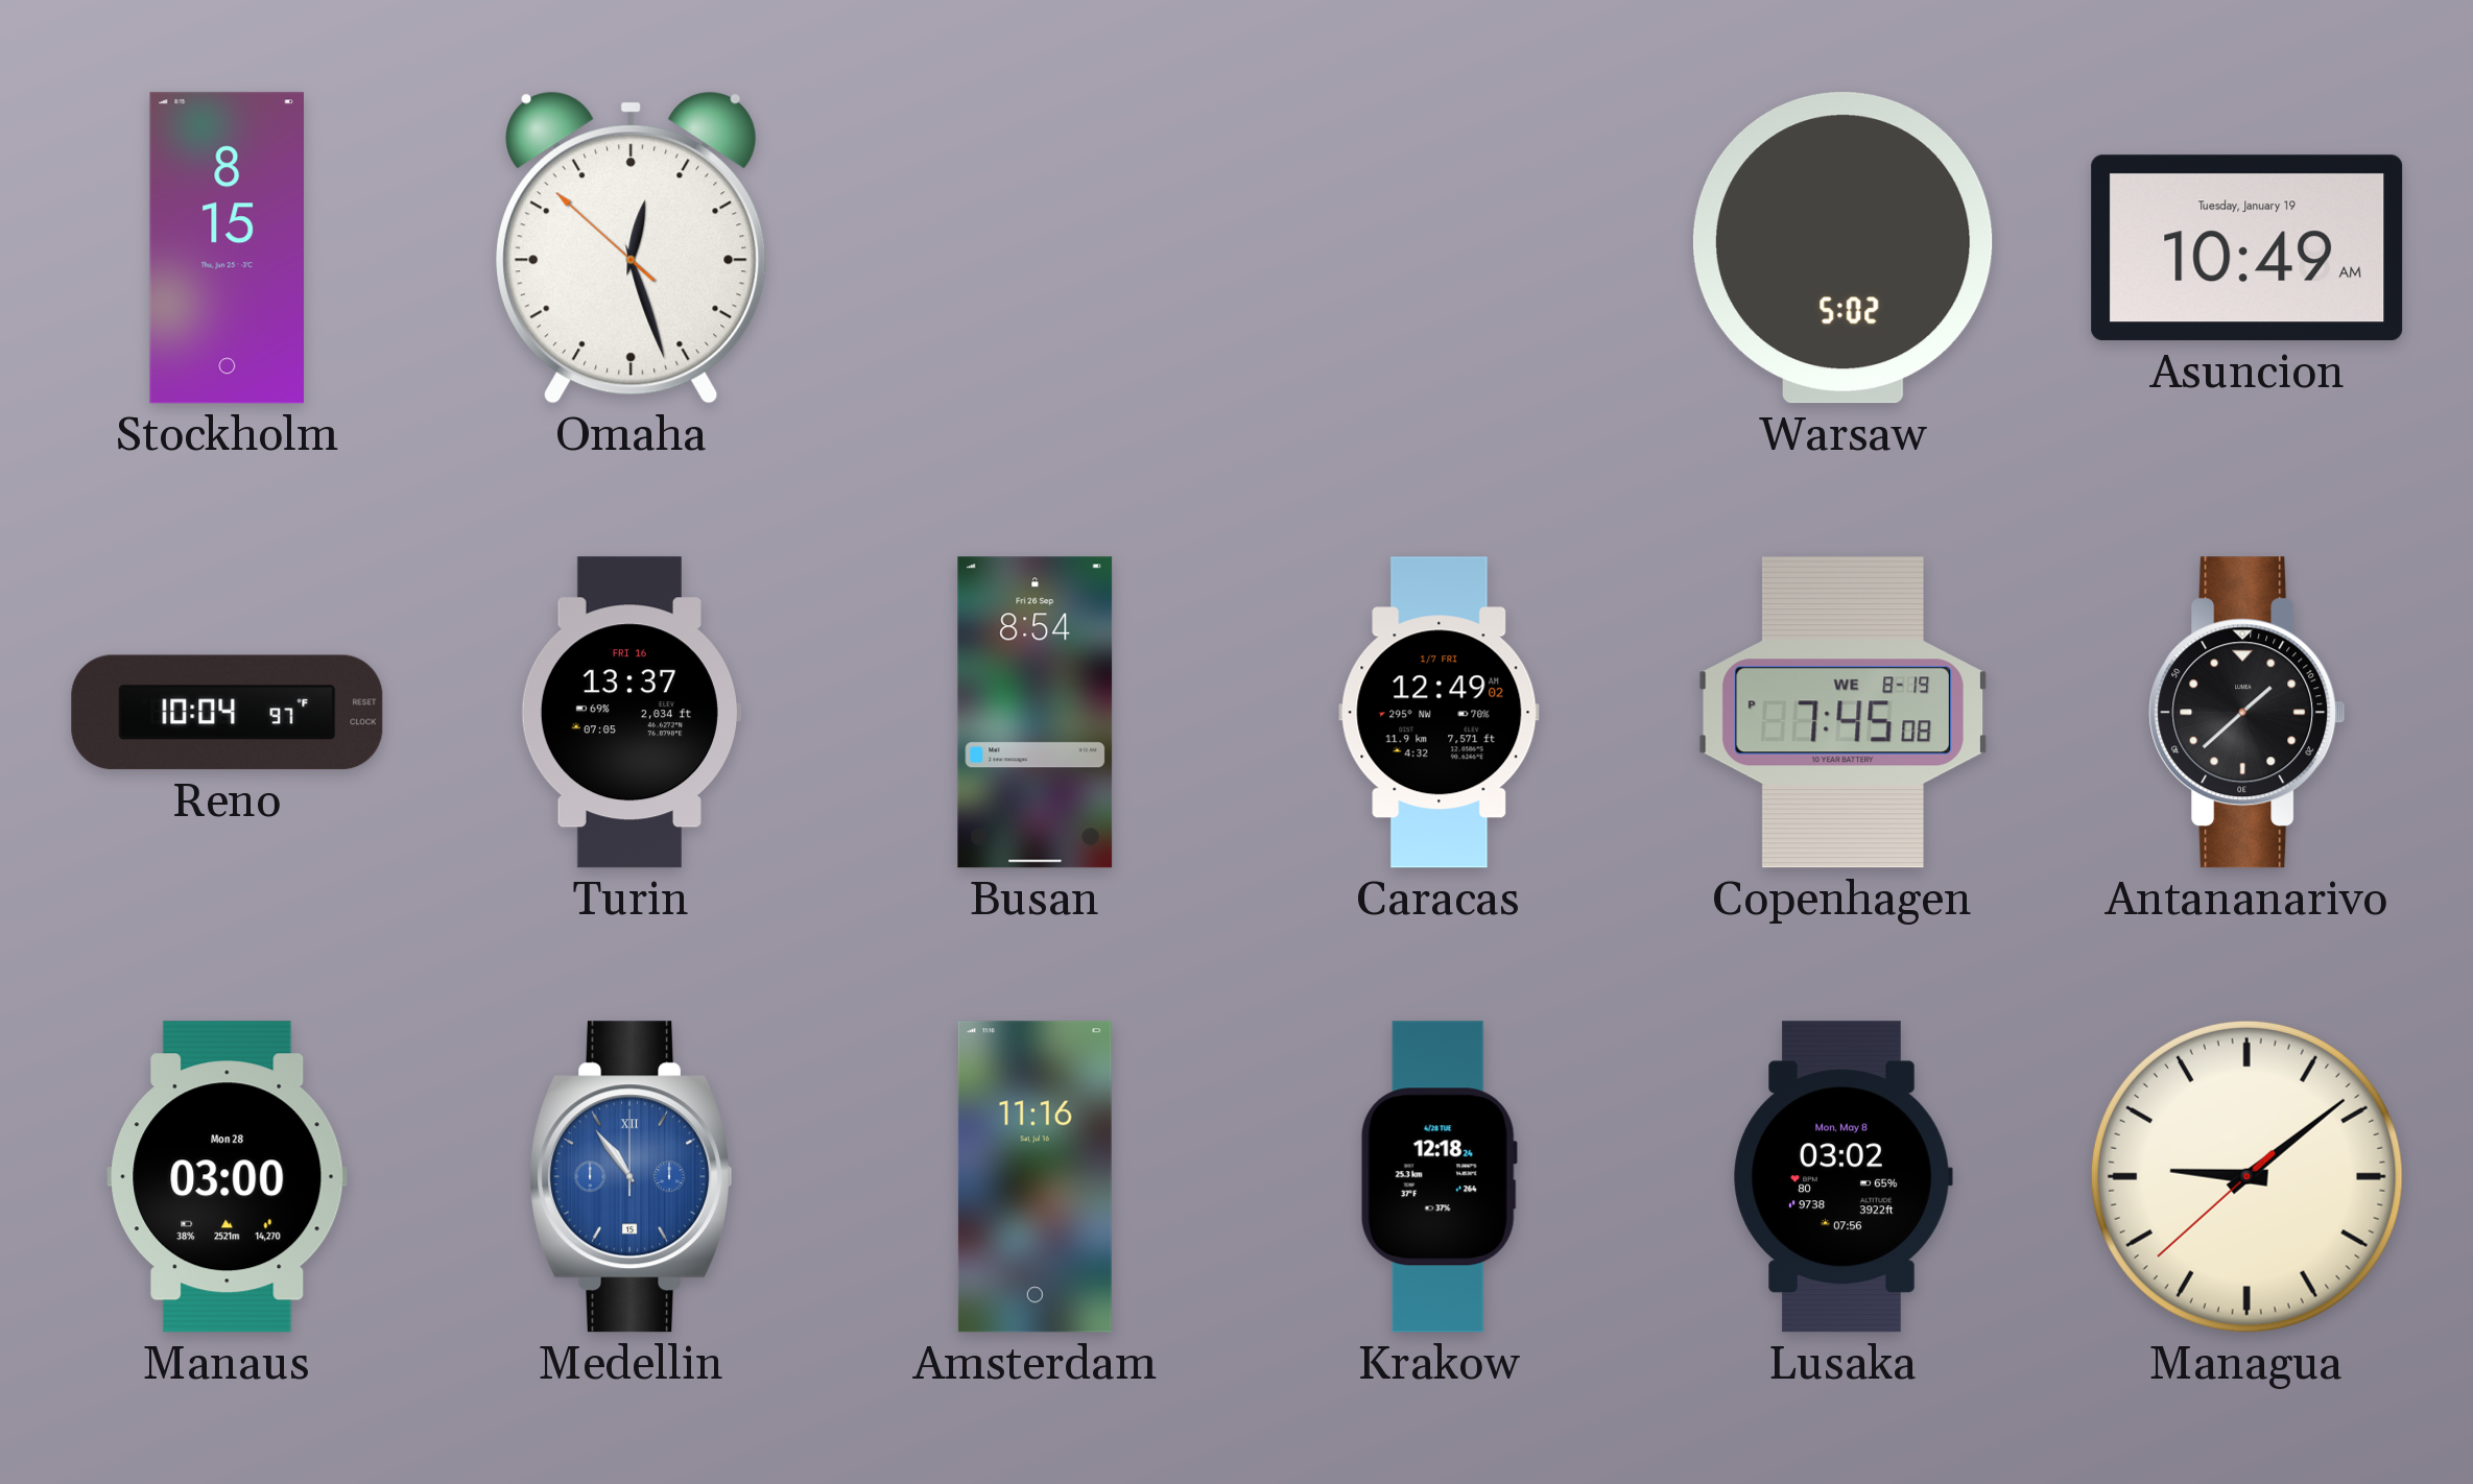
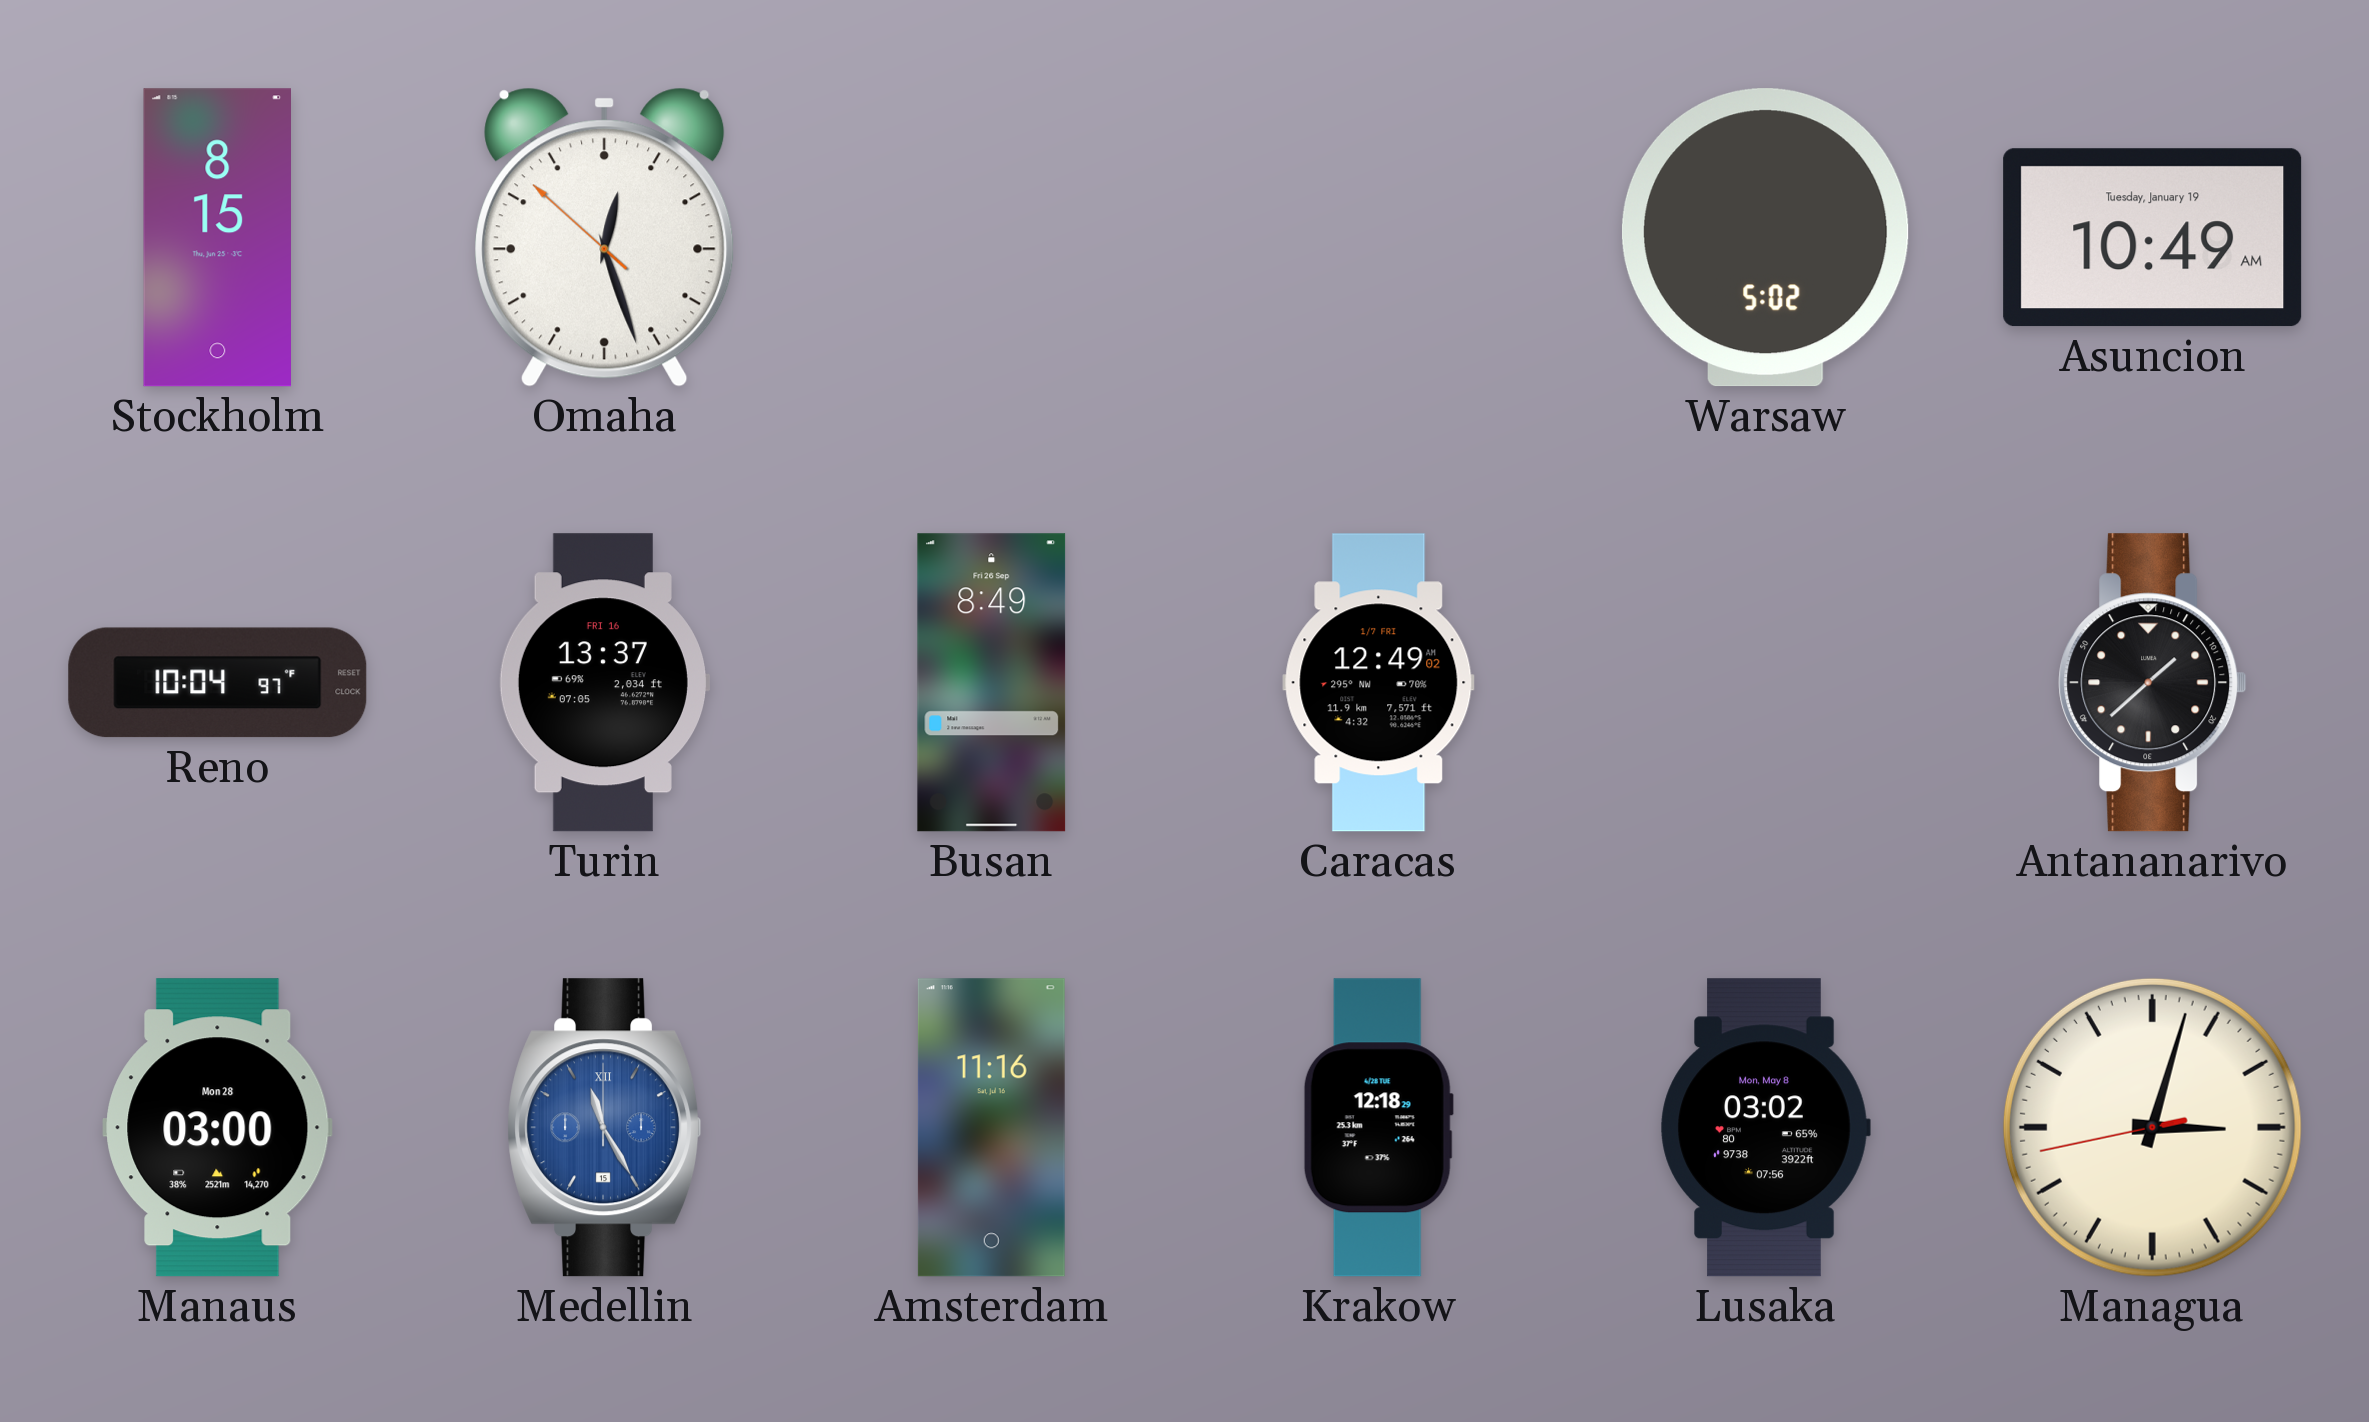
Busan: 8:54 -> 8:49
Copenhagen: 7:45 -> none
Medellin: 10:54 -> 11:25
Krakow: 12:18:24 -> 12:18:29
Managua: 9:08 -> 3:02
